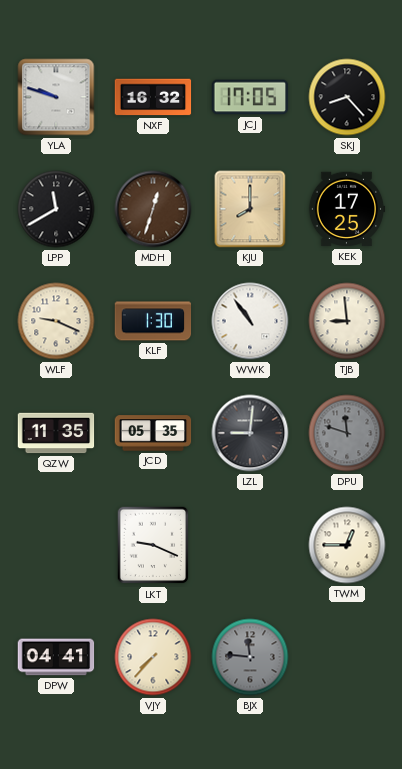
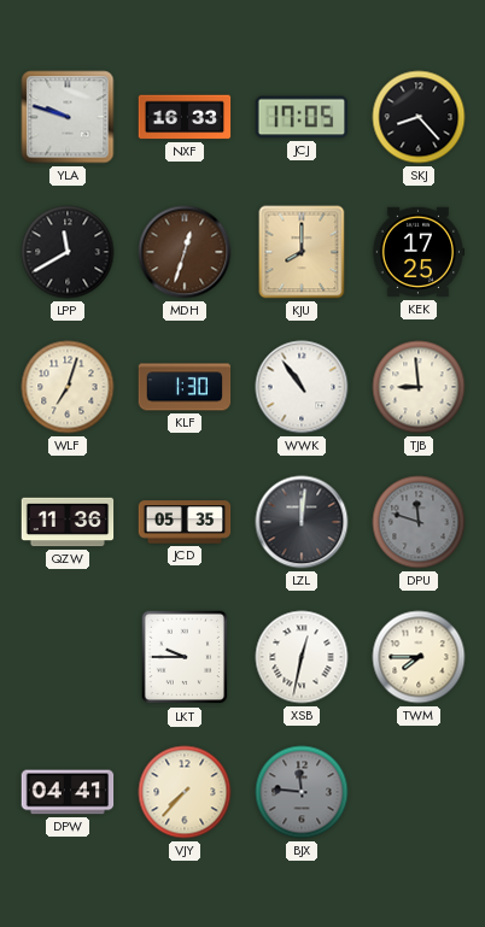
NXF: 16:32 -> 16:33
WLF: 9:19 -> 7:03
QZW: 11:35 -> 11:36
LZL: 9:01 -> 12:01
LKT: 9:19 -> 9:45
XSB: none -> 12:32
TWM: 12:45 -> 7:45
